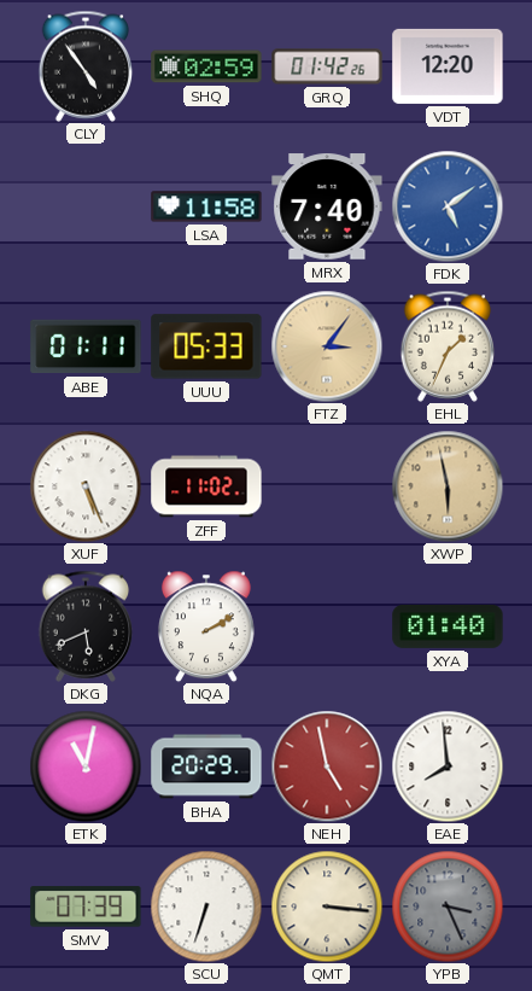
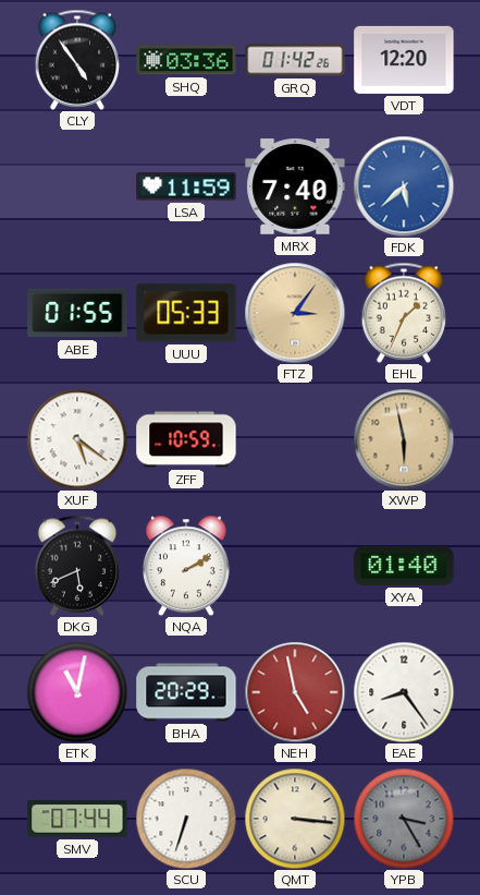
SHQ: 02:59 -> 03:36
LSA: 11:58 -> 11:59
FDK: 5:09 -> 5:38
ABE: 01:11 -> 01:55
XUF: 5:26 -> 5:21
ZFF: 11:02 -> 10:59
EAE: 7:59 -> 8:24
SMV: 07:39 -> 07:44
YPB: 3:26 -> 3:25
